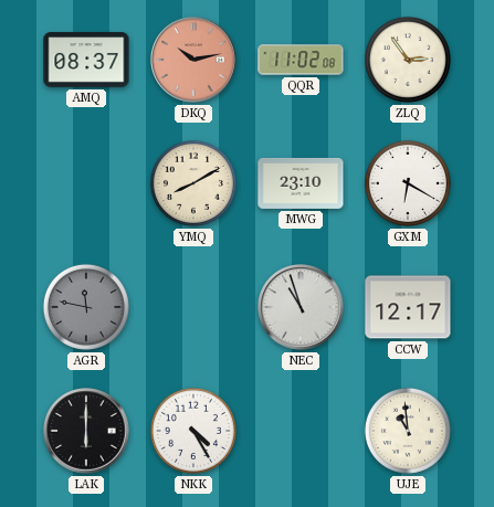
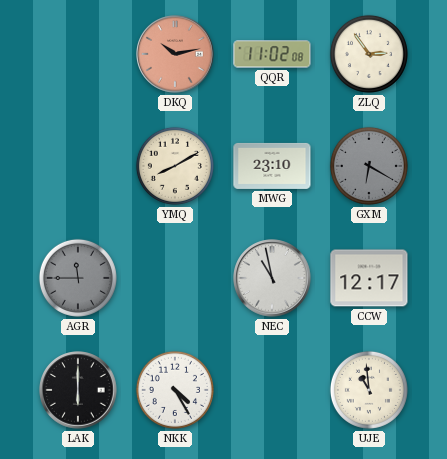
AMQ: 08:37 -> none
GXM dial: white -> grey
AGR: 11:47 -> 11:45
NEC: 10:57 -> 10:58
